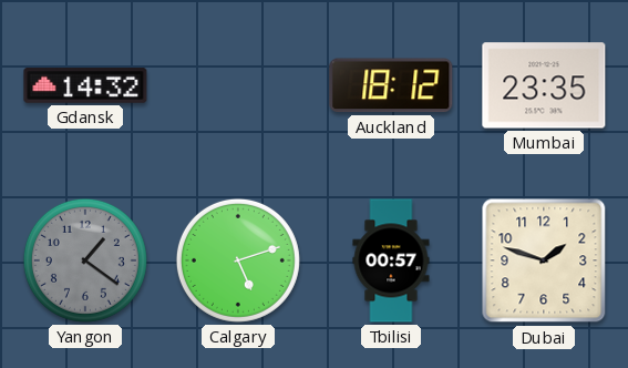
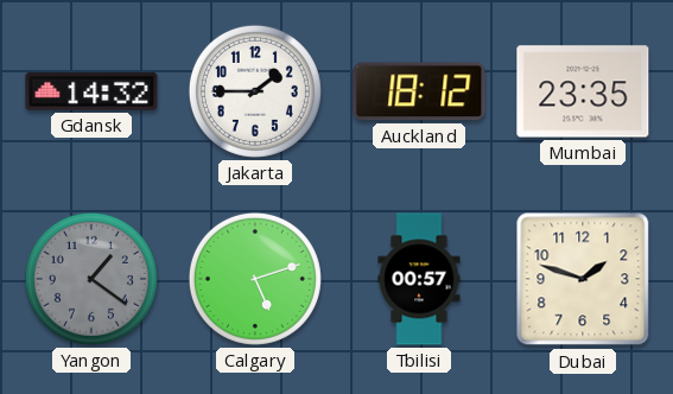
Jakarta: none -> 1:45
